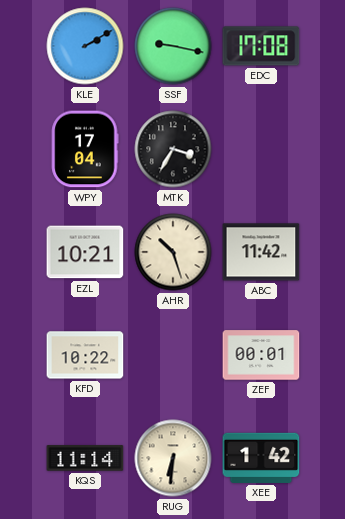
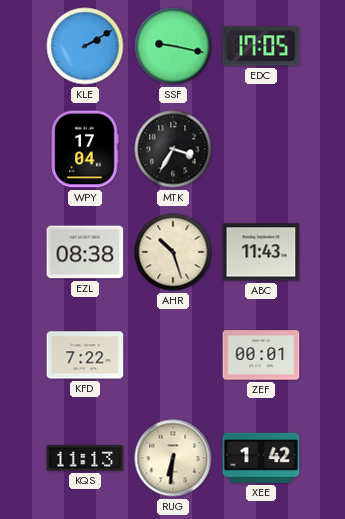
EDC: 17:08 -> 17:05
EZL: 10:21 -> 08:38
ABC: 11:42 -> 11:43
KFD: 10:22 -> 7:22
KQS: 11:14 -> 11:13
